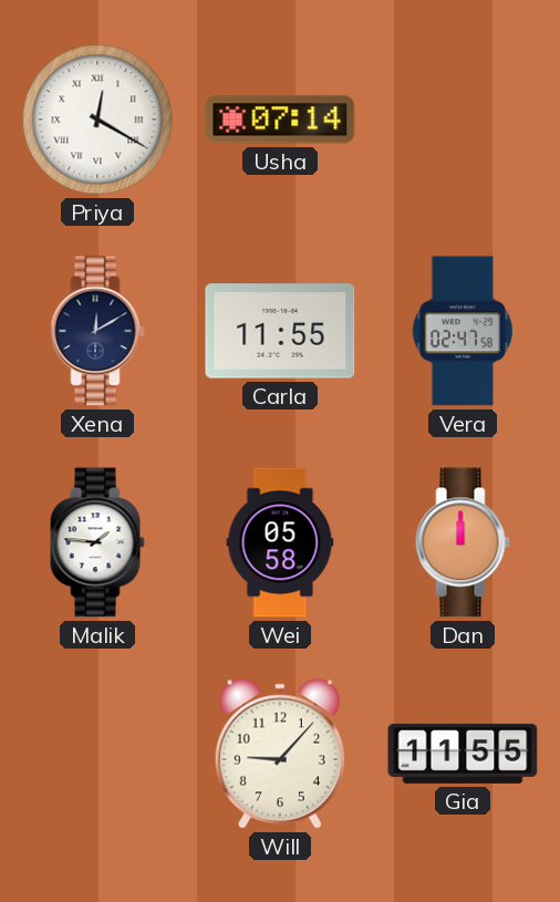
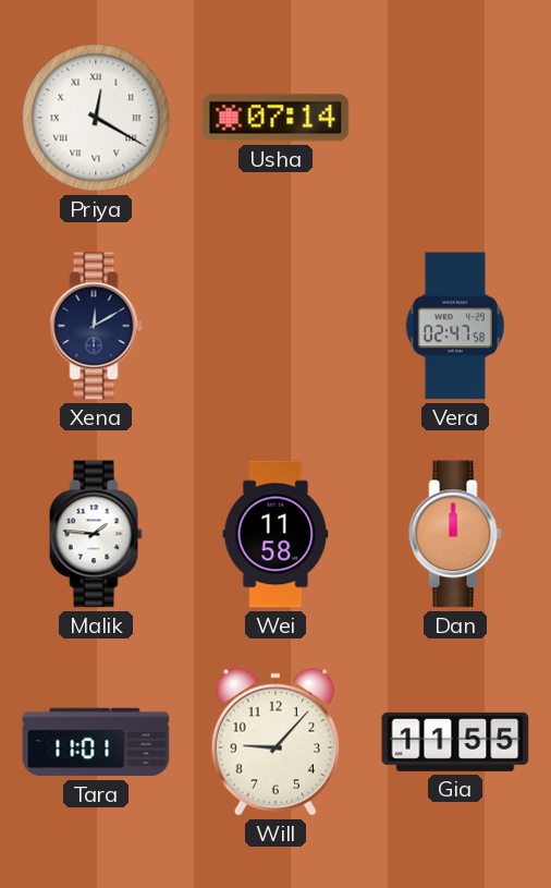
Carla: 11:55 -> none
Wei: 05:58 -> 11:58
Tara: none -> 11:01
